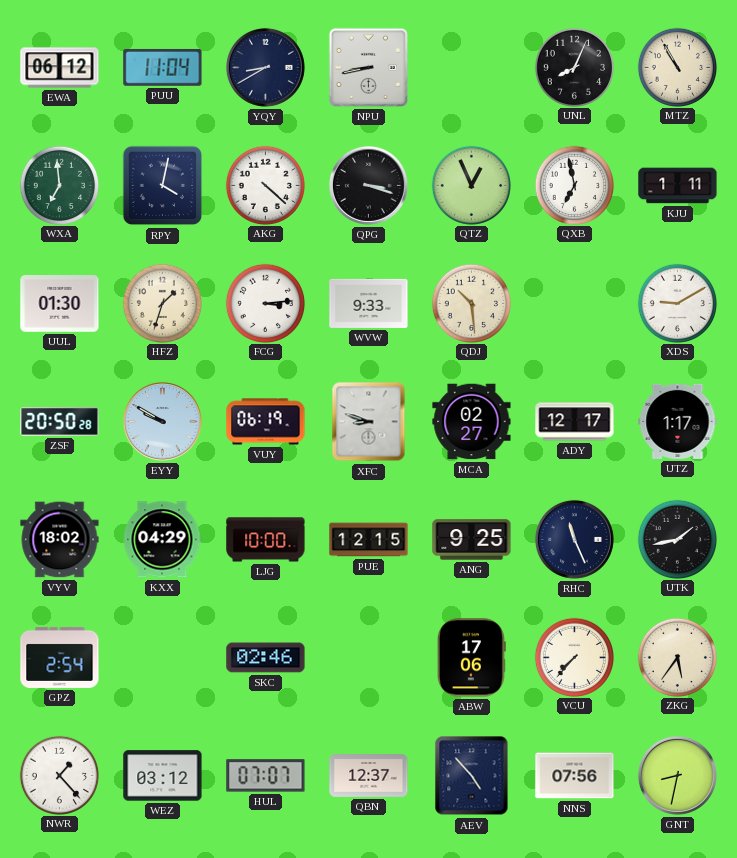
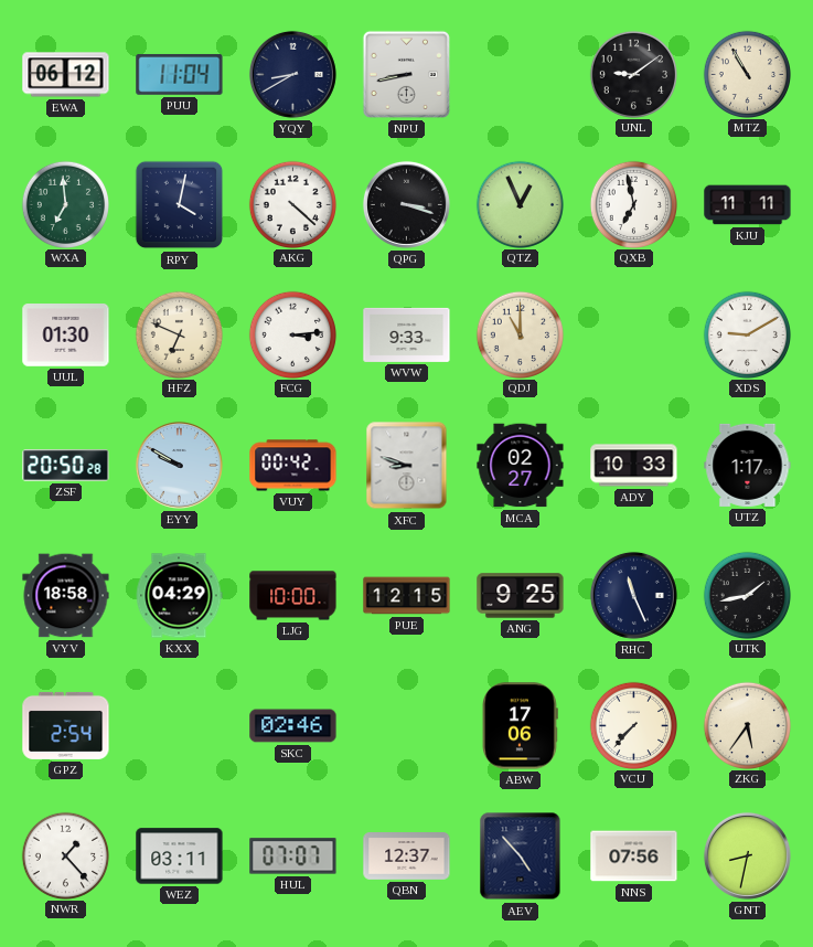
UNL: 8:04 -> 9:09
KJU: 1:11 -> 11:11
HFZ: 1:33 -> 6:49
QDJ: 10:29 -> 11:00
VUY: 06:19 -> 00:42
ADY: 12:17 -> 10:33
VYV: 18:02 -> 18:58
WEZ: 03:12 -> 03:11
